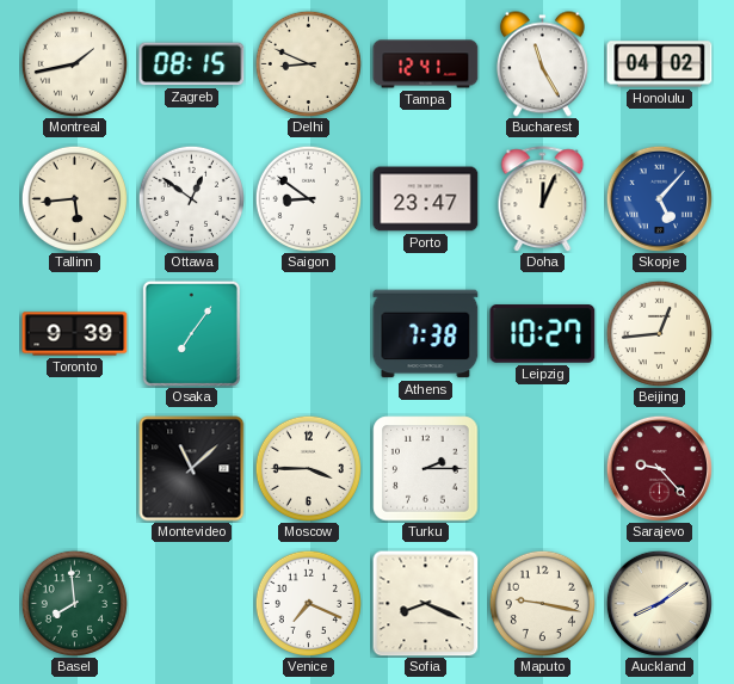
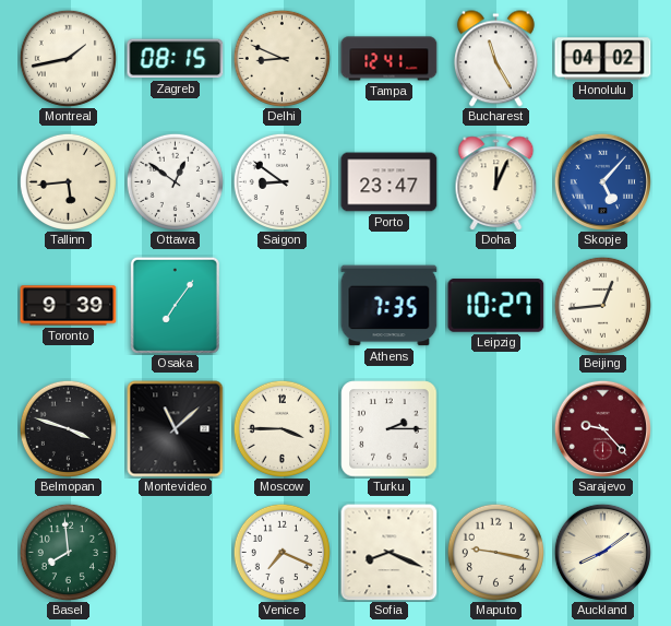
Athens: 7:38 -> 7:35
Belmopan: none -> 3:48
